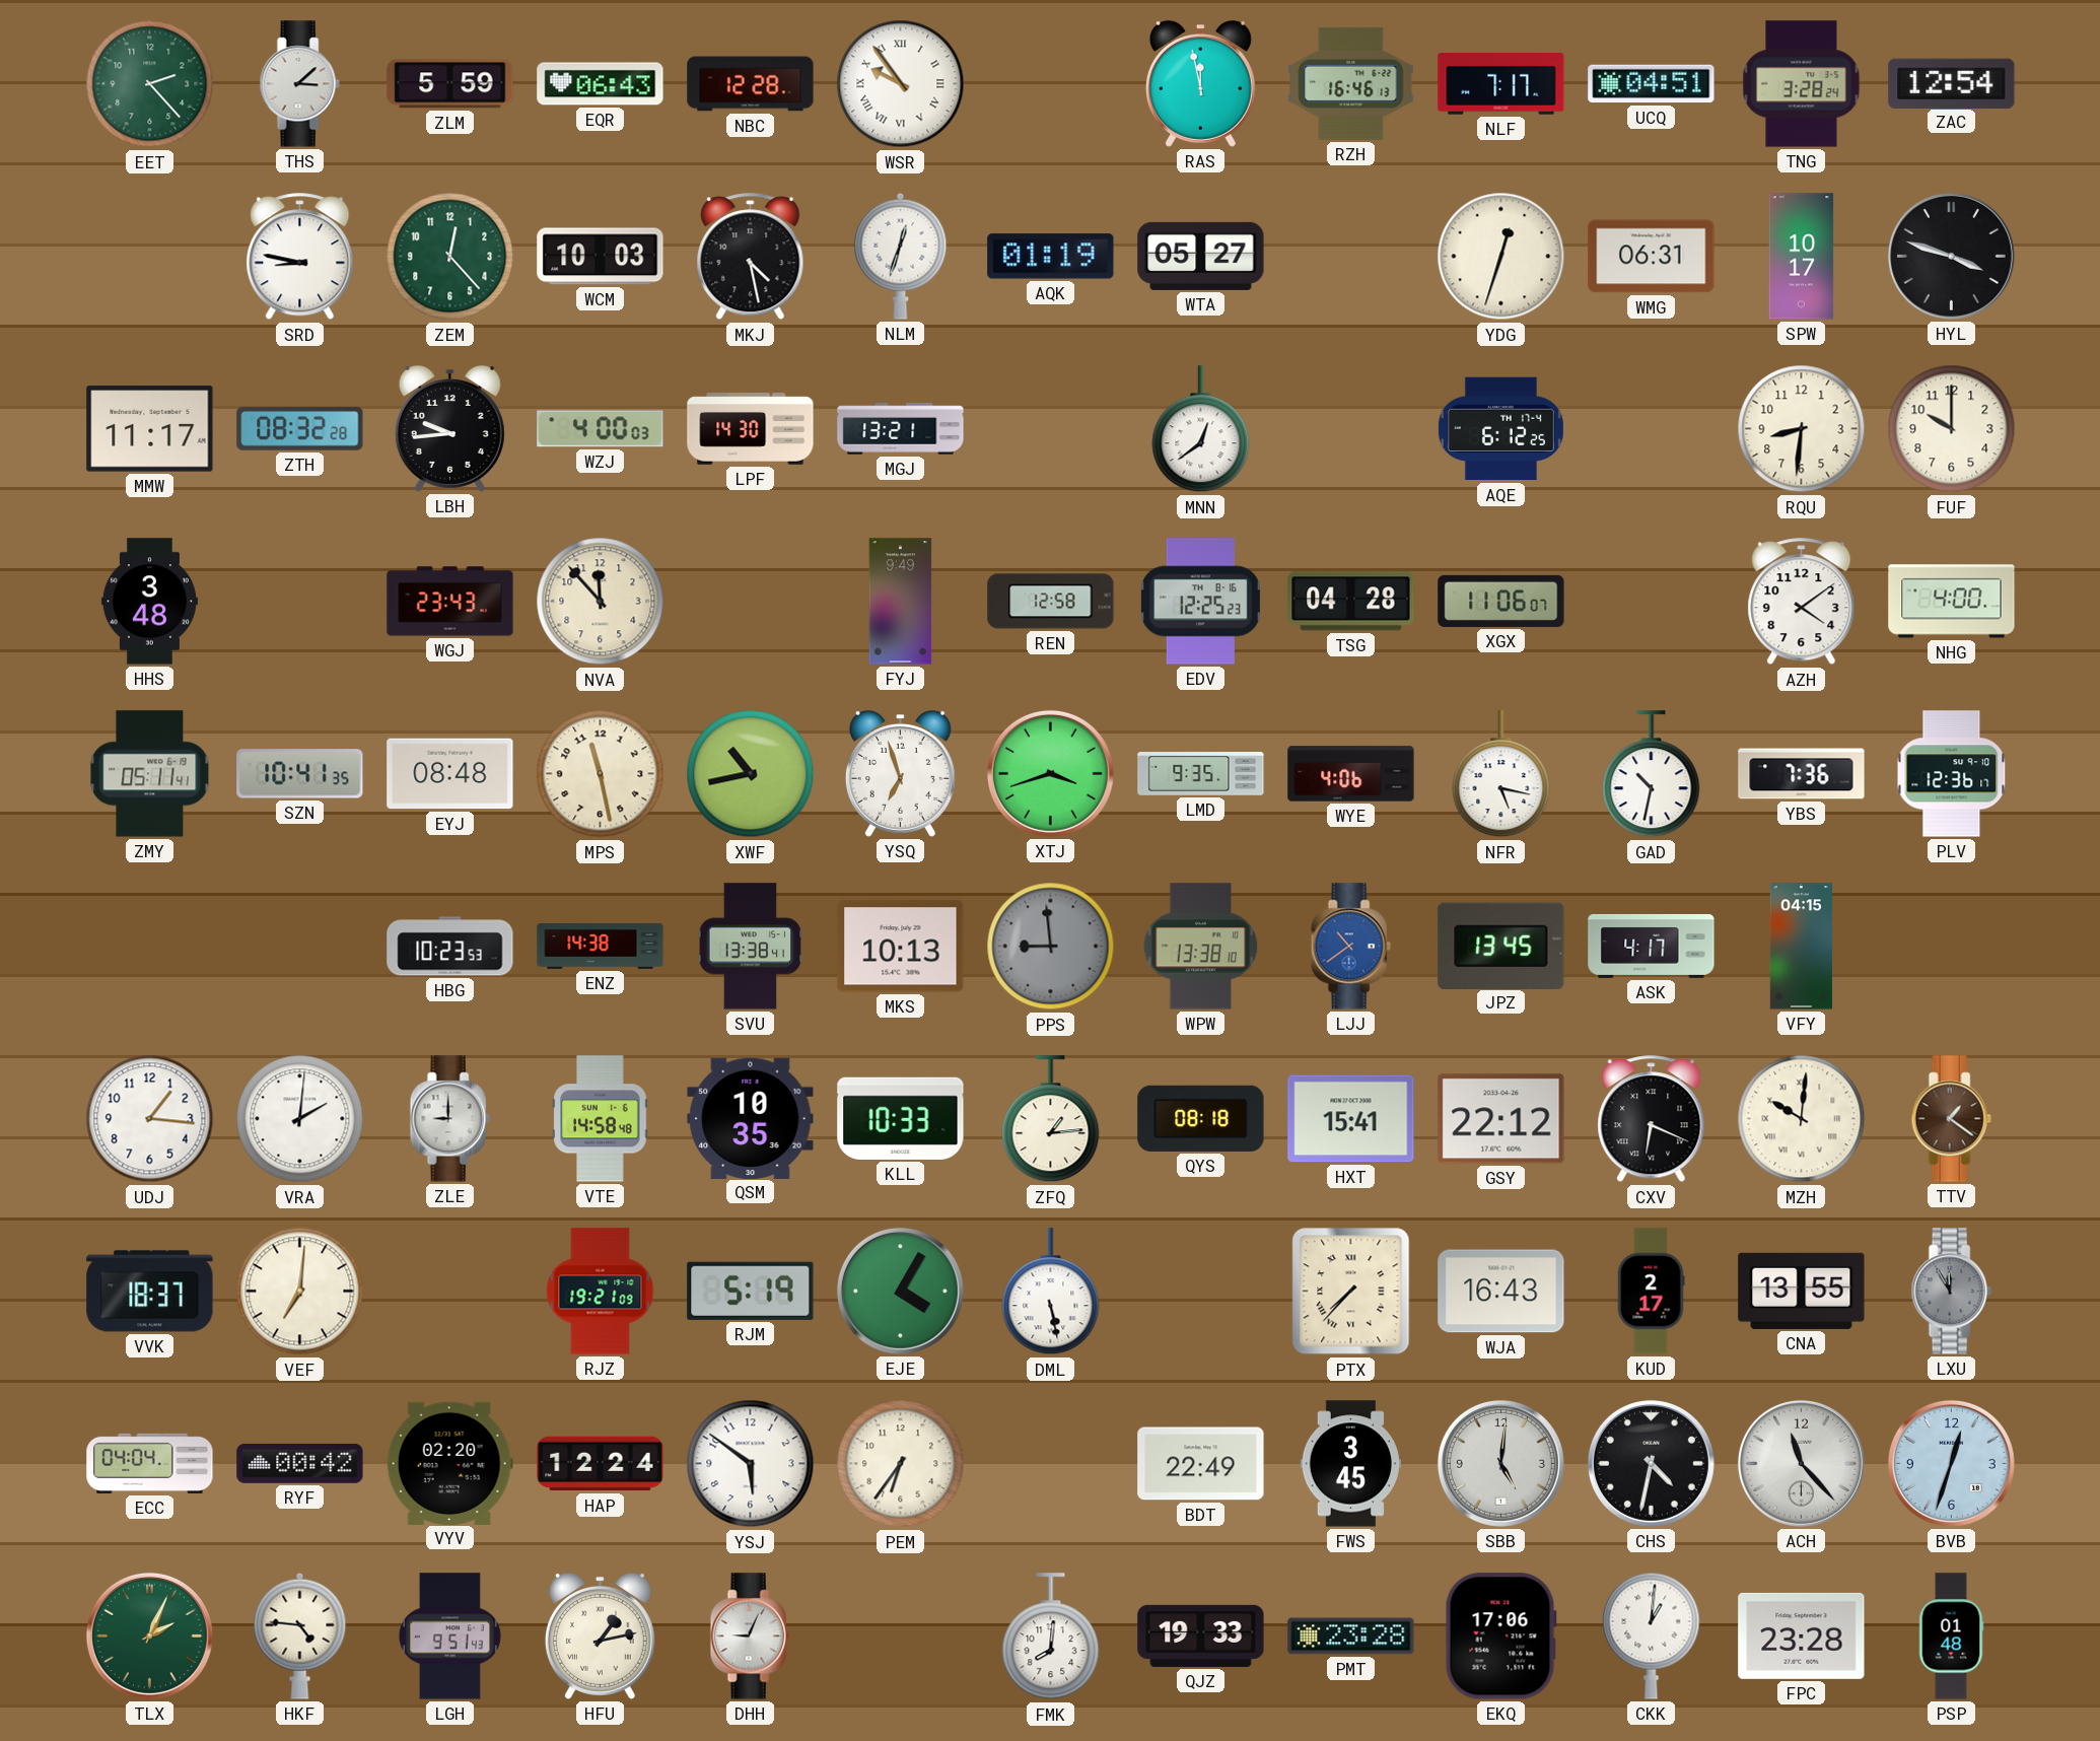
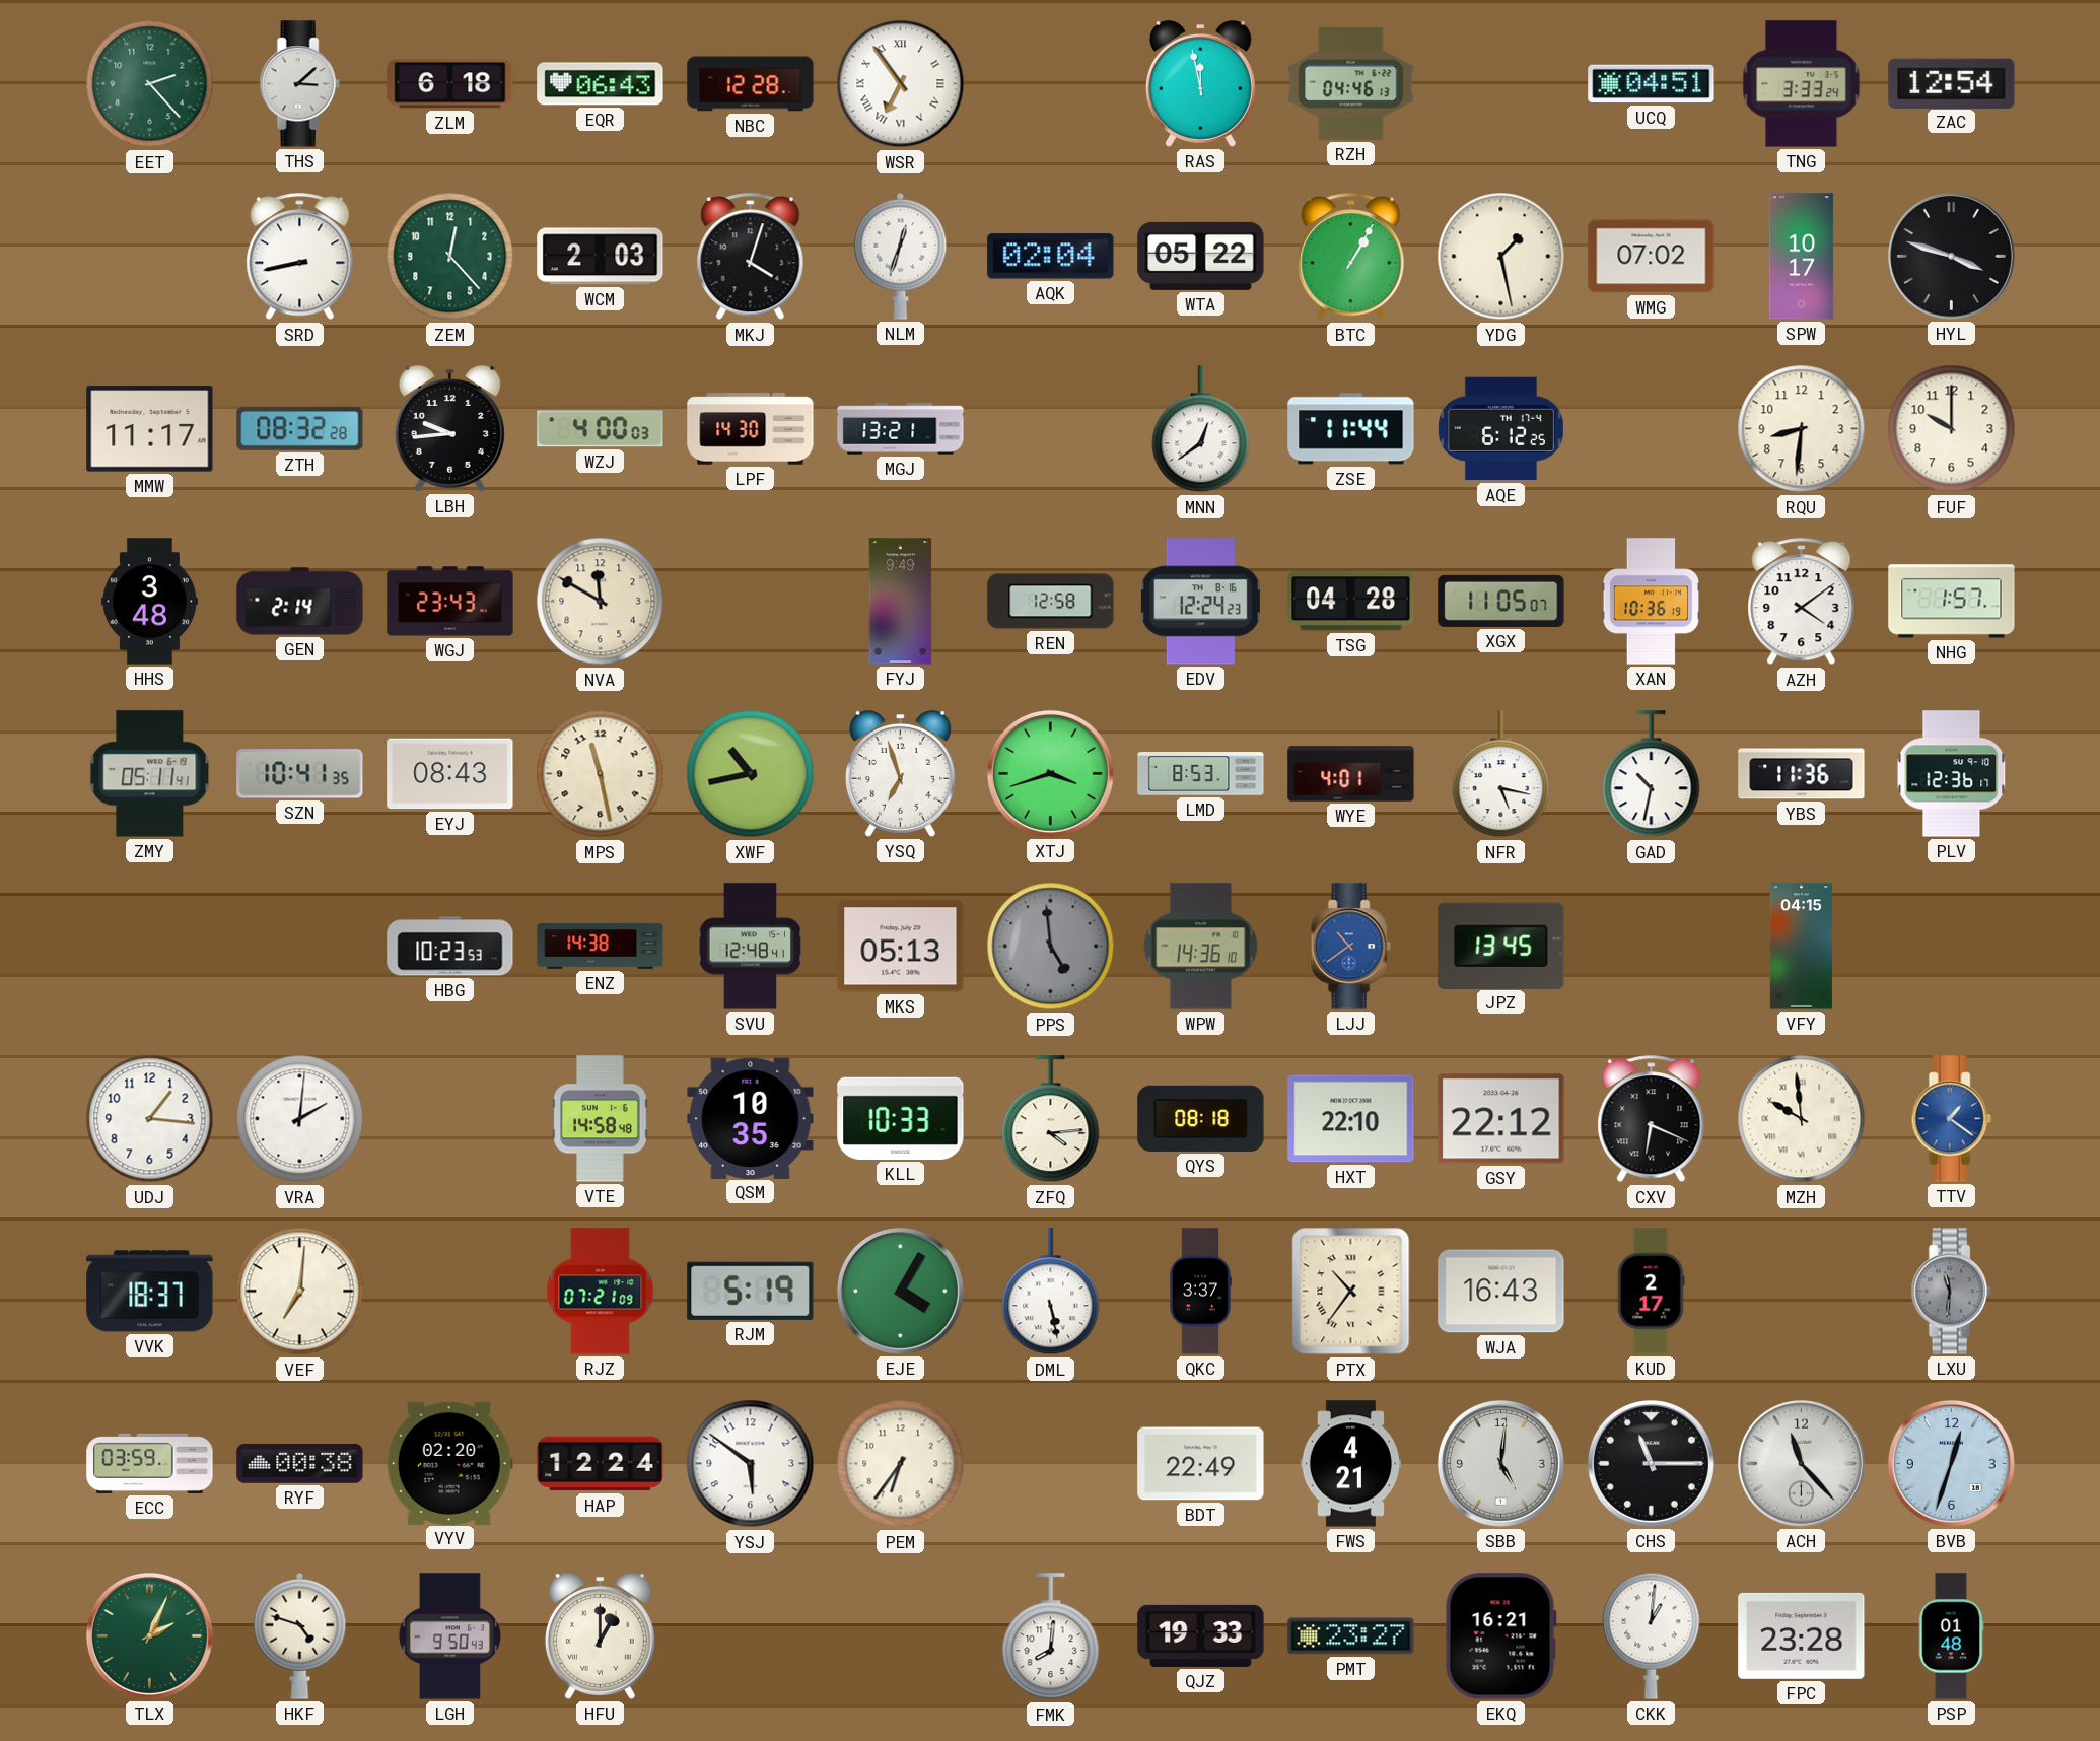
ZLM: 5:59 -> 6:18
WSR: 9:54 -> 6:54
RZH: 16:46 -> 04:46
NLF: 7:17 -> none
TNG: 3:28 -> 3:33
SRD: 8:47 -> 8:43
WCM: 10:03 -> 2:03
MKJ: 4:28 -> 4:03
AQK: 01:19 -> 02:04
WTA: 05:27 -> 05:22
BTC: none -> 1:05
YDG: 12:33 -> 1:28
WMG: 06:31 -> 07:02
ZSE: none -> 11:44
GEN: none -> 2:14
NVA: 11:53 -> 11:50
EDV: 12:25 -> 12:24
XGX: 11:06 -> 11:05
XAN: none -> 10:36
NHG: 4:00 -> 1:57
EYJ: 08:48 -> 08:43
LMD: 9:35 -> 8:53
WYE: 4:06 -> 4:01
YBS: 7:36 -> 11:36
SVU: 13:38 -> 12:48
MKS: 10:13 -> 05:13
PPS: 8:59 -> 4:59
WPW: 13:38 -> 14:36
ASK: 4:17 -> none
ZLE: 9:00 -> none
ZFQ: 1:14 -> 4:14
HXT: 15:41 -> 22:10
MZH: 10:01 -> 9:59
TTV dial: brown -> blue
RJZ: 19:21 -> 07:21
QKC: none -> 3:37
PTX: 7:37 -> 10:36
CNA: 13:55 -> none
LXU: 11:55 -> 11:31
ECC: 04:04 -> 03:59
RYF: 00:42 -> 00:38
FWS: 3:45 -> 4:21
CHS: 4:32 -> 11:15
HKF: 4:46 -> 4:48
LGH: 9:51 -> 9:50
HFU: 1:13 -> 1:00
DHH: 9:04 -> none
PMT: 23:28 -> 23:27
EKQ: 17:06 -> 16:21
